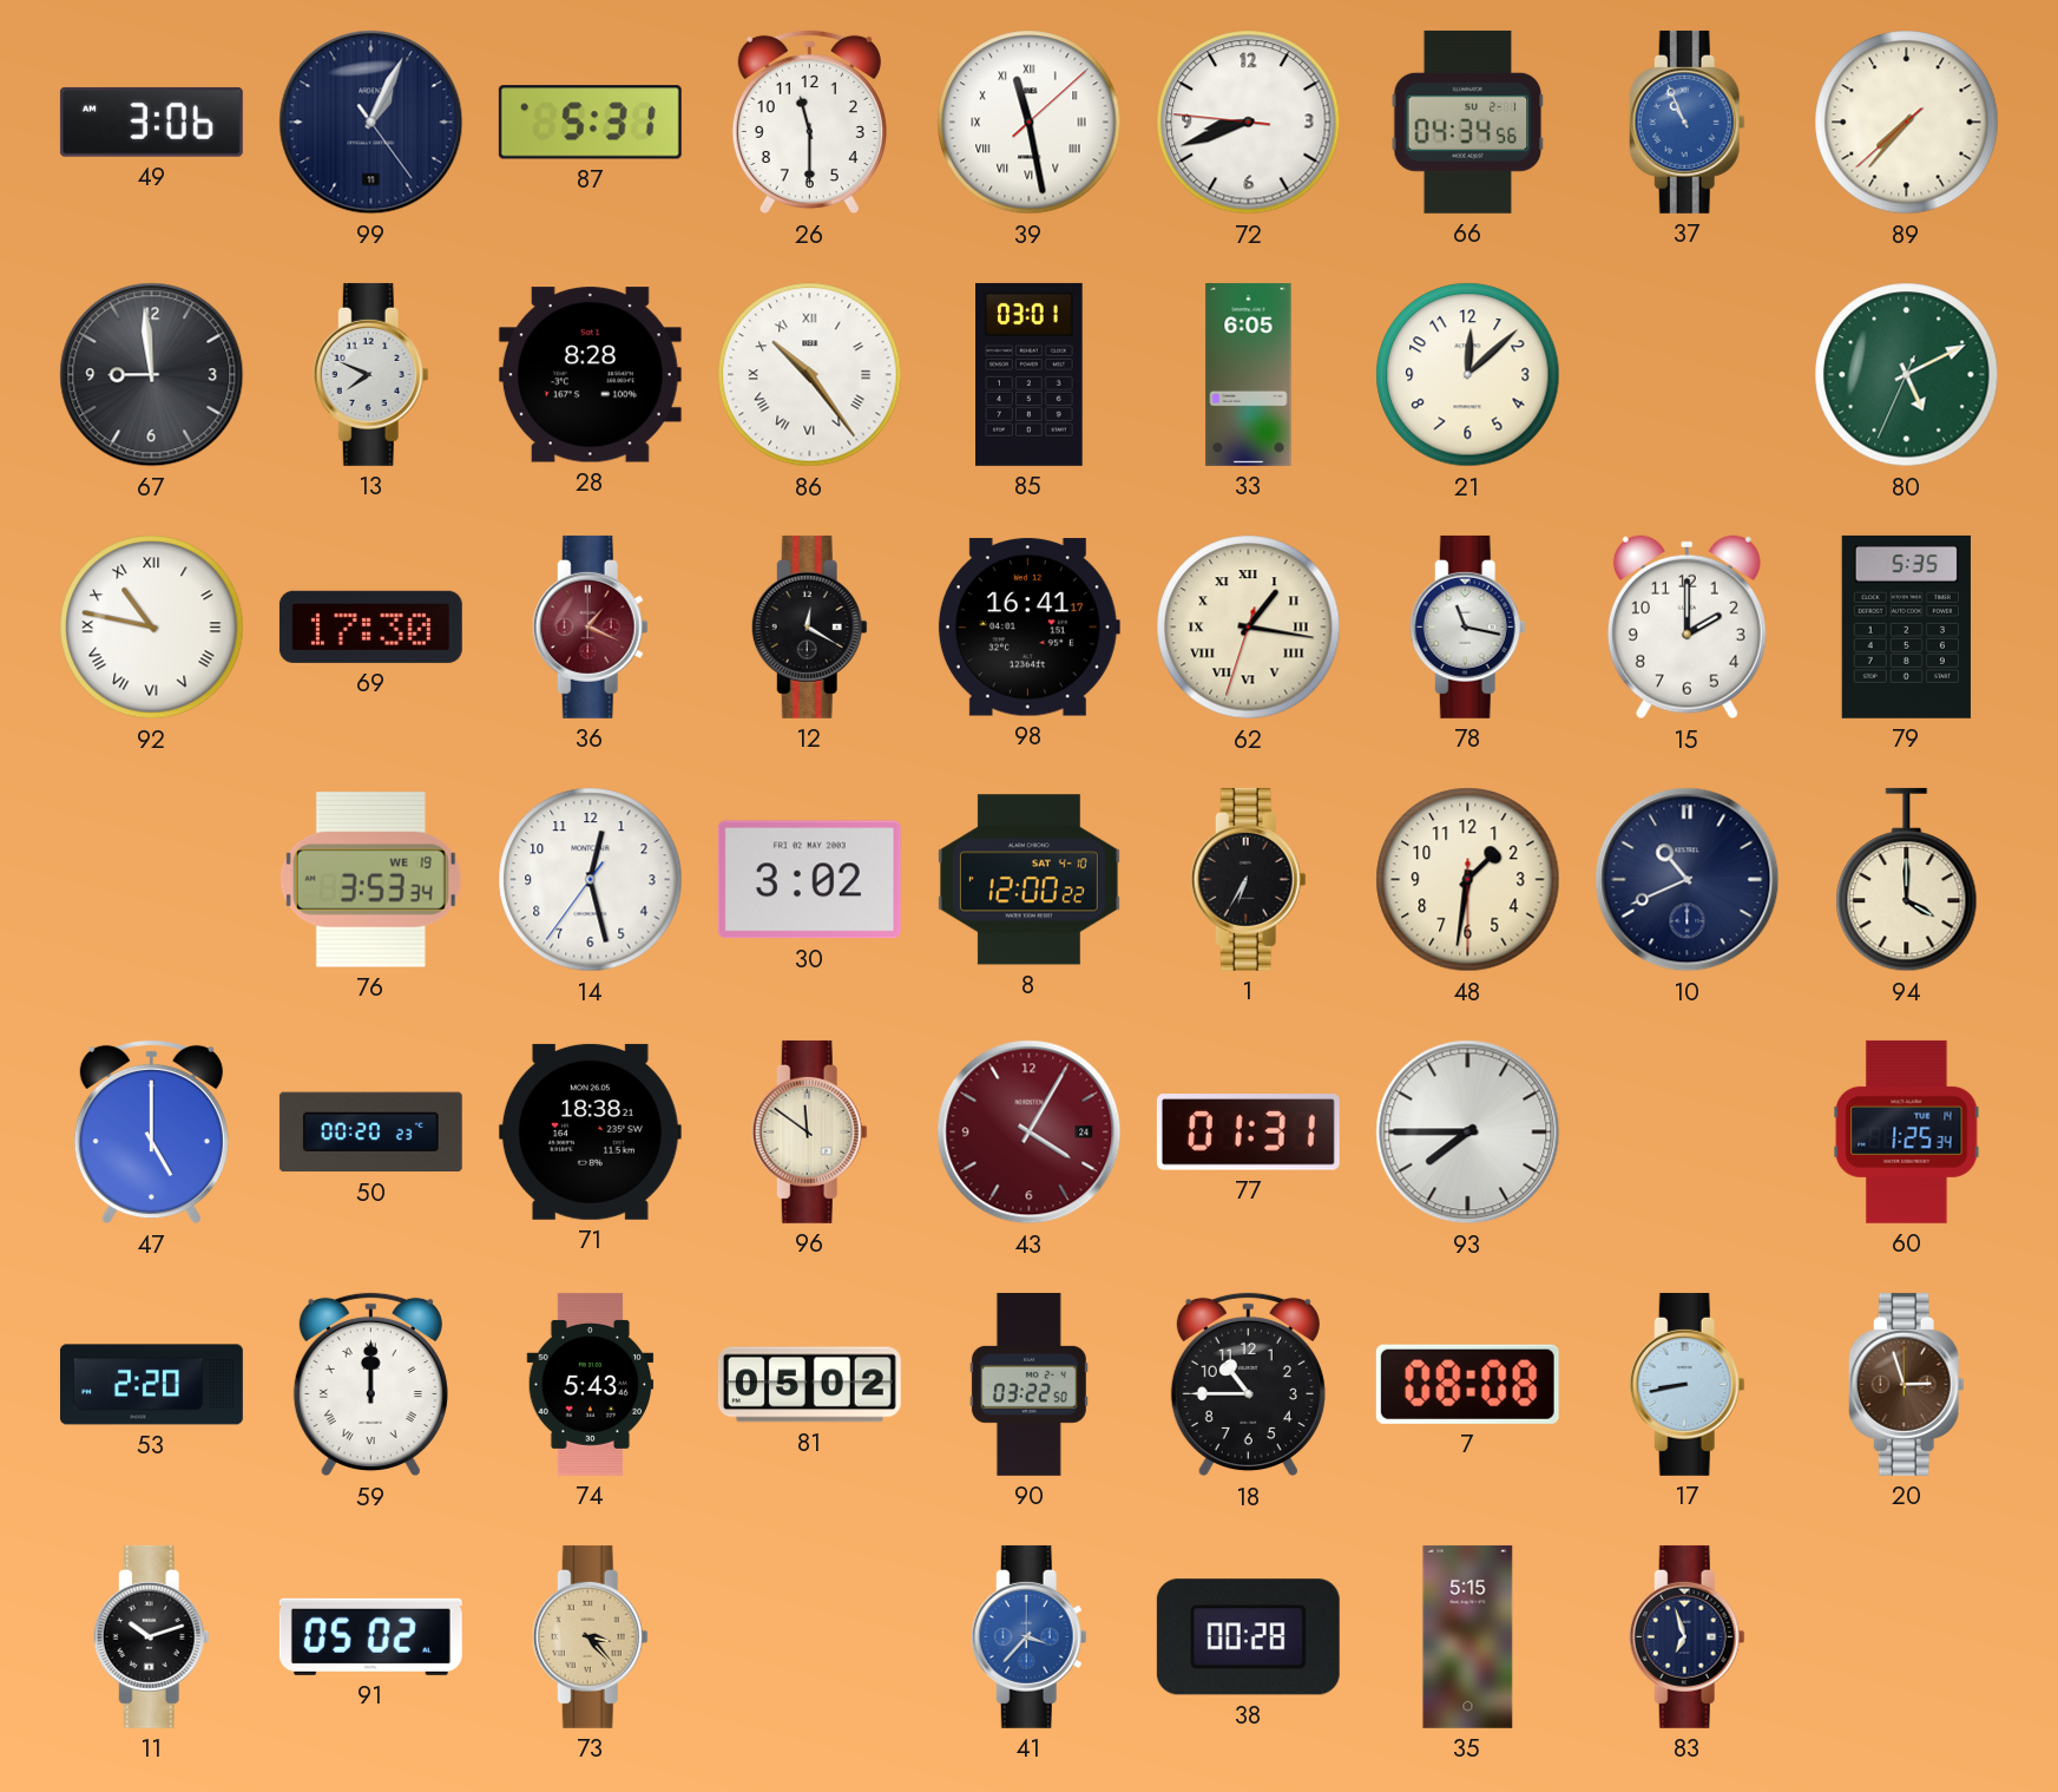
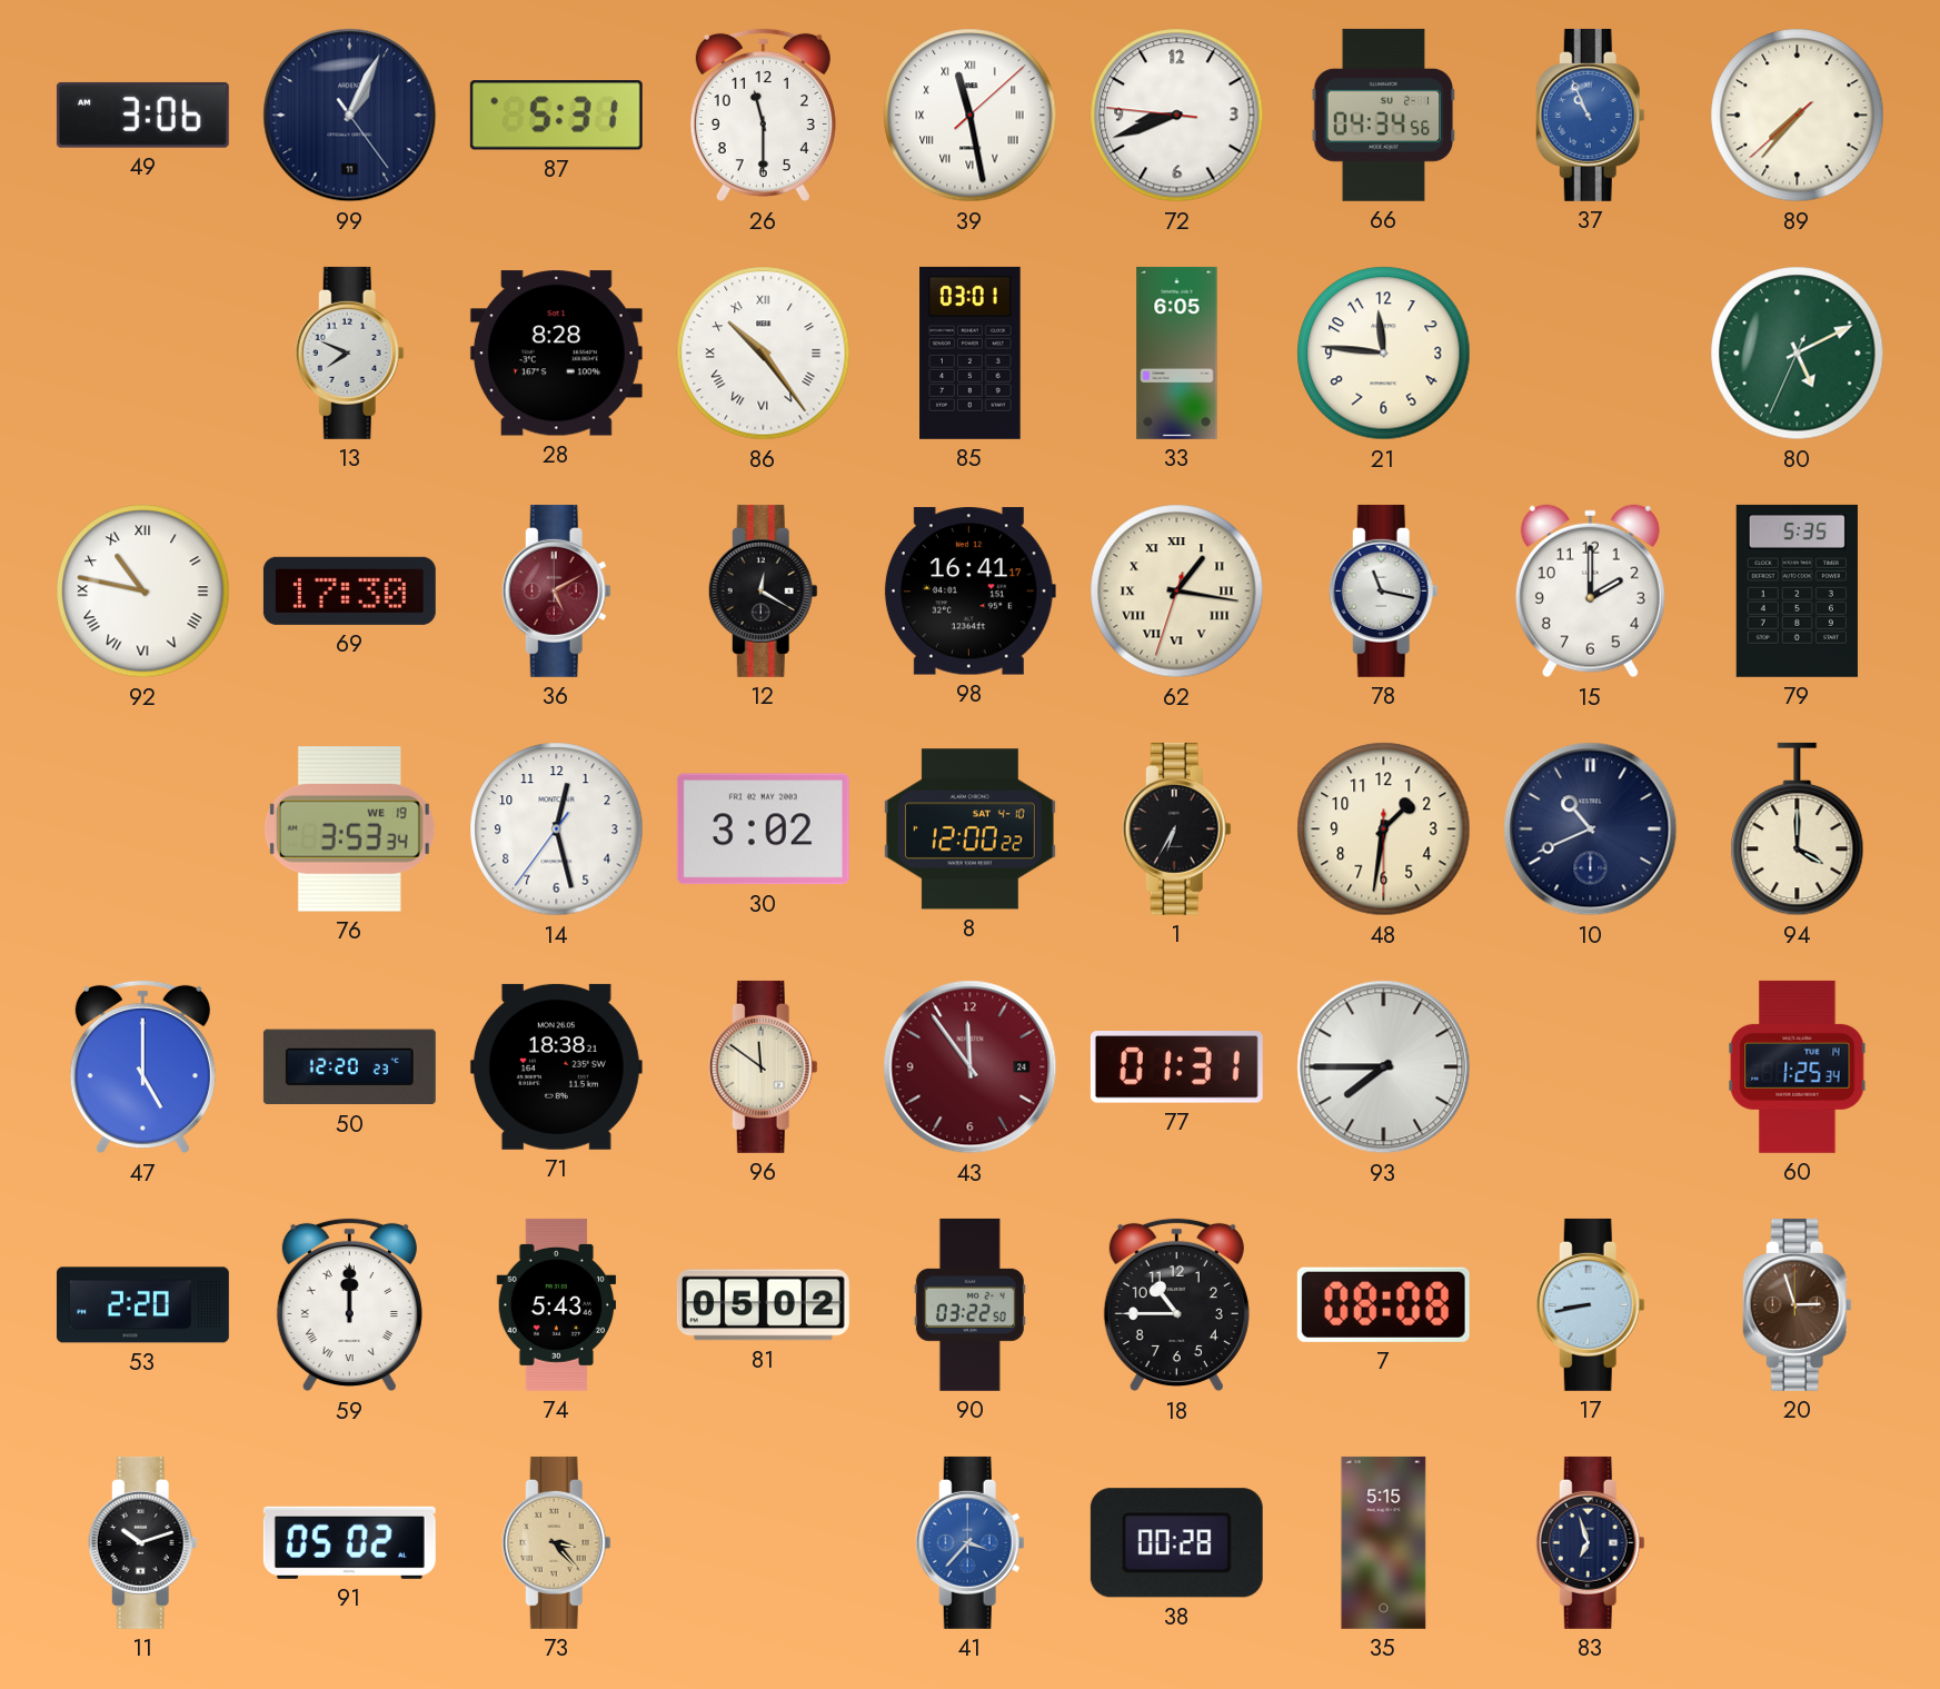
67: 8:59 -> none
21: 12:08 -> 11:46
36: 1:19 -> 5:10
50: 00:20 -> 12:20
43: 4:05 -> 11:54
